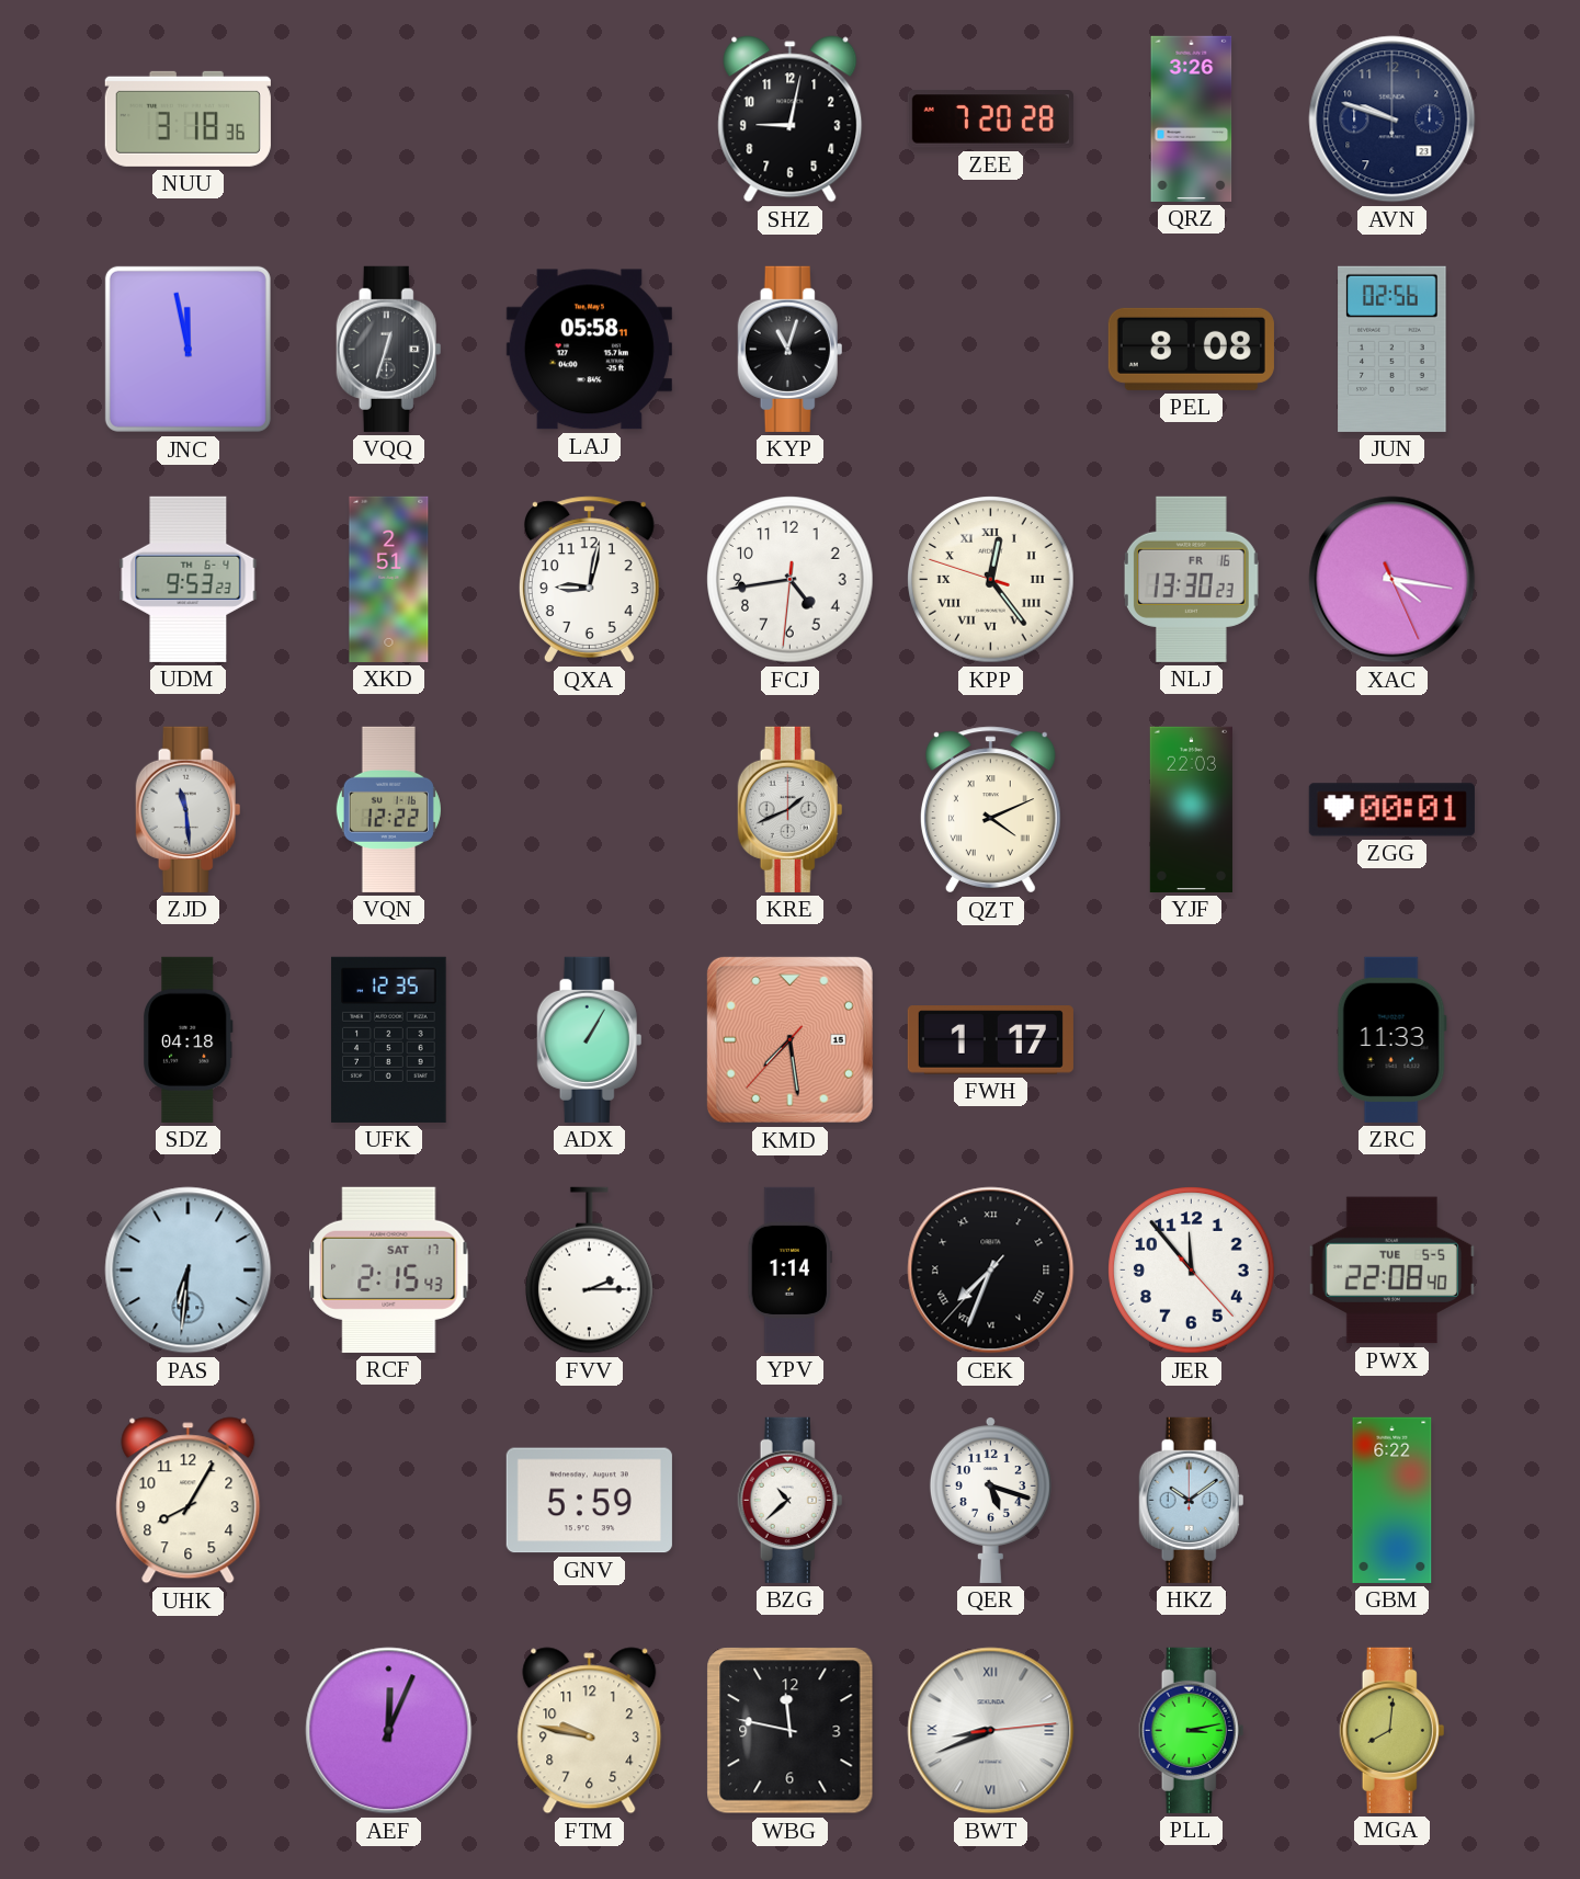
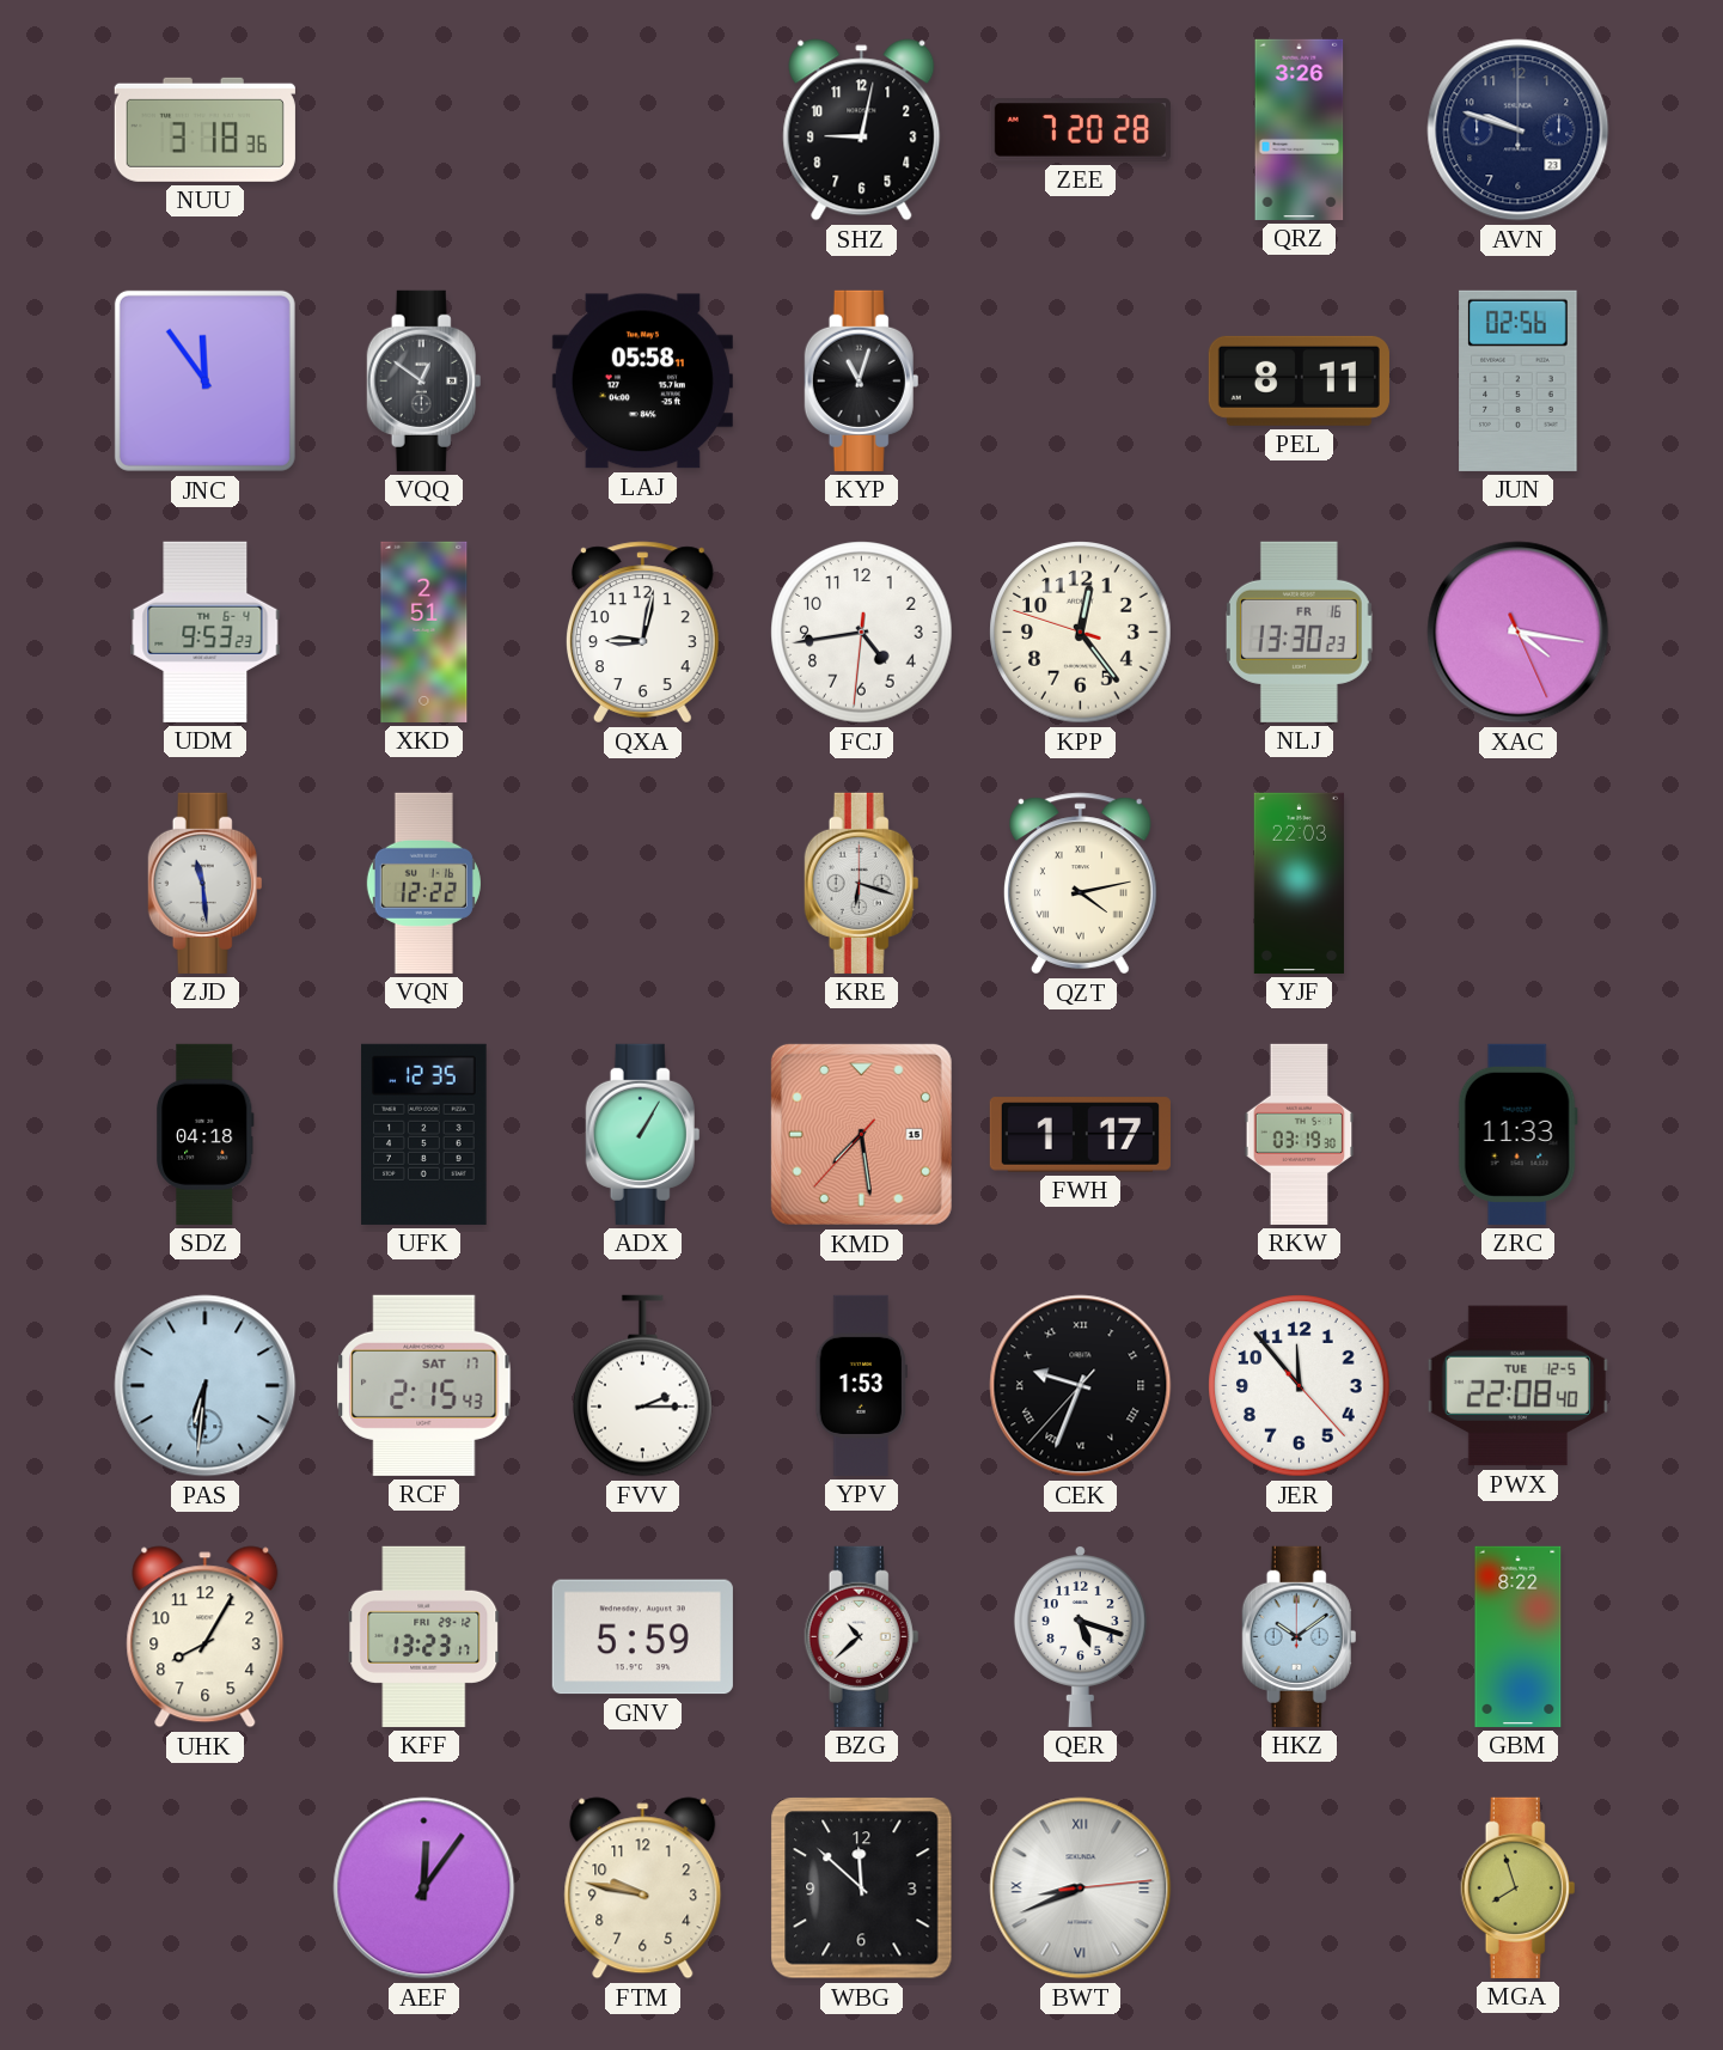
JNC: 11:58 -> 11:54
VQQ: 12:33 -> 12:51
PEL: 8:08 -> 8:11
KPP numerals: Roman -> Arabic
KRE: 1:41 -> 6:18
QZT: 4:11 -> 4:13
ZGG: 00:01 -> none
RKW: none -> 03:19
YPV: 1:14 -> 1:53
CEK: 7:33 -> 9:33
PWX date: TUE 5-5 -> TUE 12-5
KFF: none -> 13:23
GBM: 6:22 -> 8:22
AEF: 12:04 -> 12:06
WBG: 11:47 -> 11:52
PLL: 3:13 -> none
MGA: 8:01 -> 7:57
